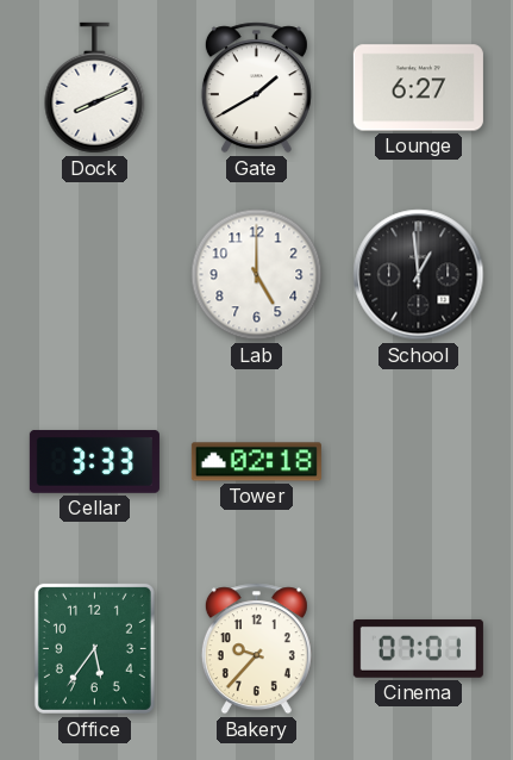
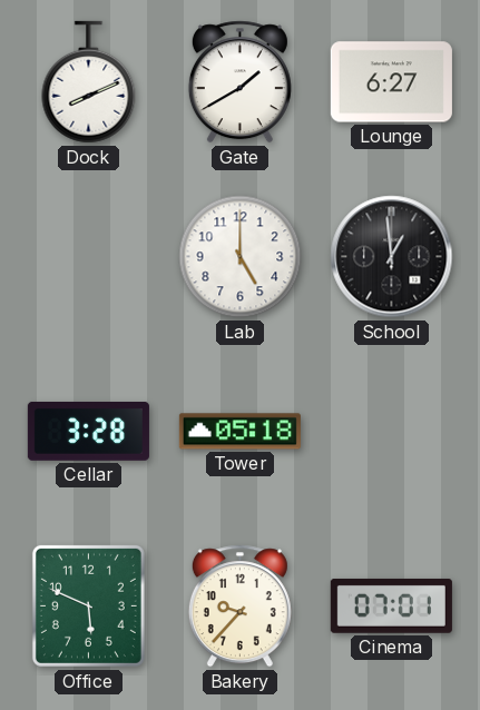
Cellar: 3:33 -> 3:28
Tower: 02:18 -> 05:18
Office: 5:36 -> 5:49
